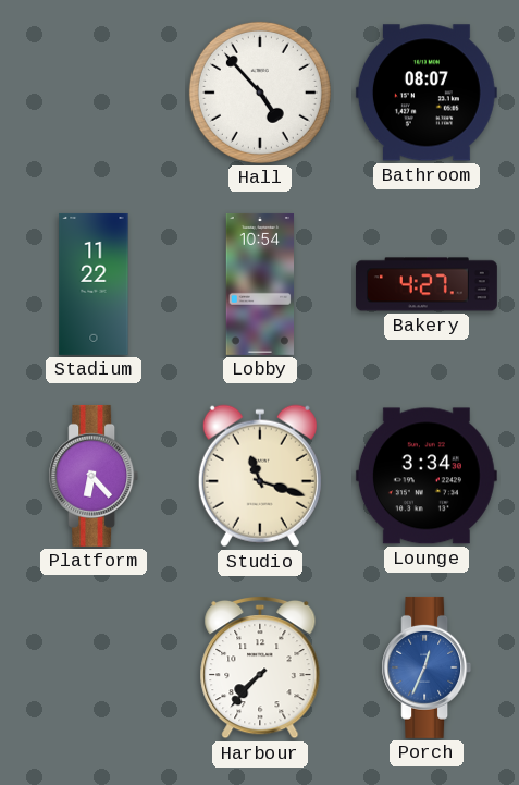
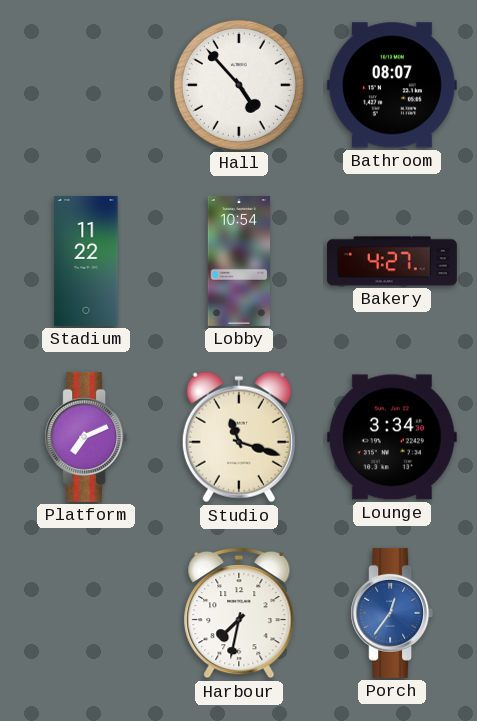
Platform: 6:23 -> 7:11
Harbour: 7:37 -> 7:32
Porch: 12:34 -> 12:36
